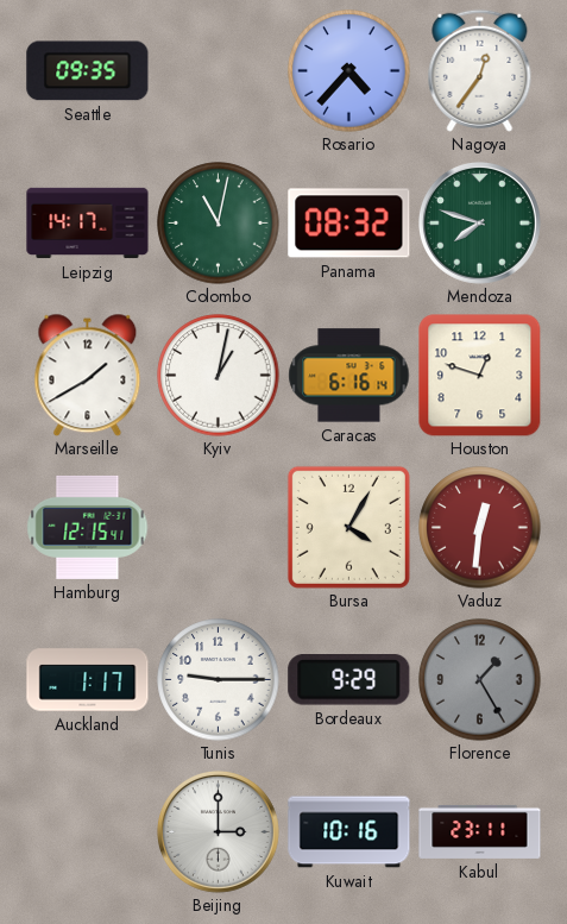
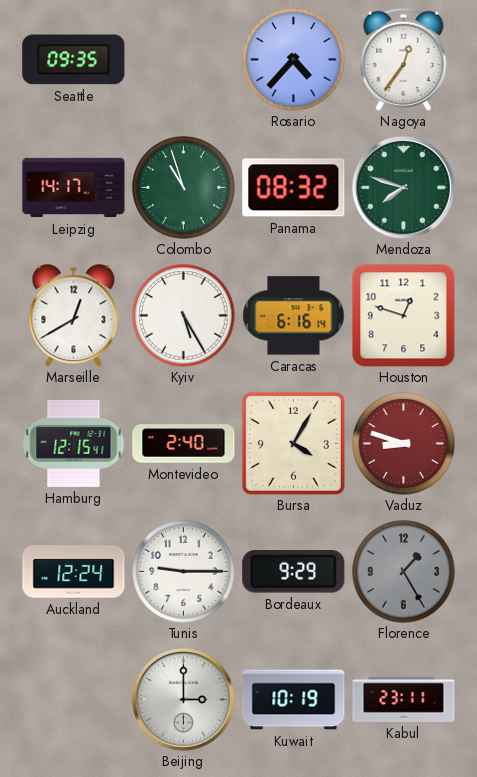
Colombo: 11:02 -> 10:57
Marseille: 1:40 -> 12:40
Kyiv: 1:02 -> 5:25
Montevideo: none -> 2:40
Vaduz: 12:31 -> 8:48
Auckland: 1:17 -> 12:24
Kuwait: 10:16 -> 10:19
